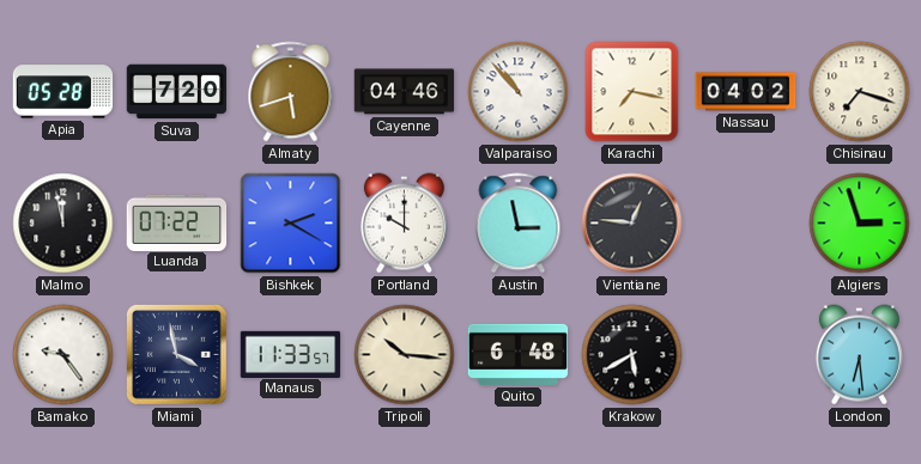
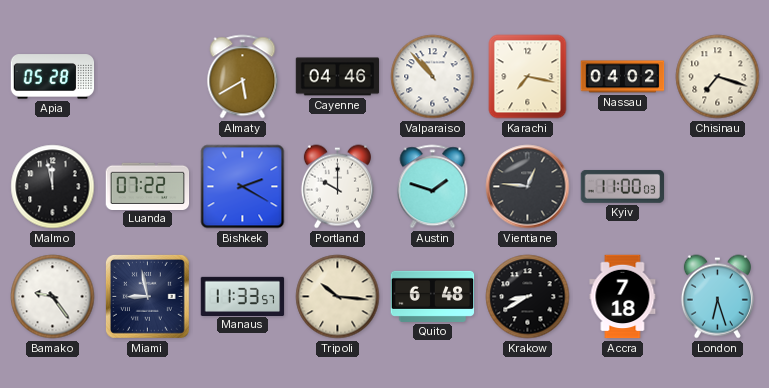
Suva: 7:20 -> none
Almaty: 5:42 -> 5:40
Austin: 2:58 -> 1:48
Kyiv: none -> 11:00
Algiers: 2:57 -> none
Miami: 3:58 -> 8:58
Krakow: 5:40 -> 8:40
Accra: none -> 7:18
London: 6:29 -> 6:27
